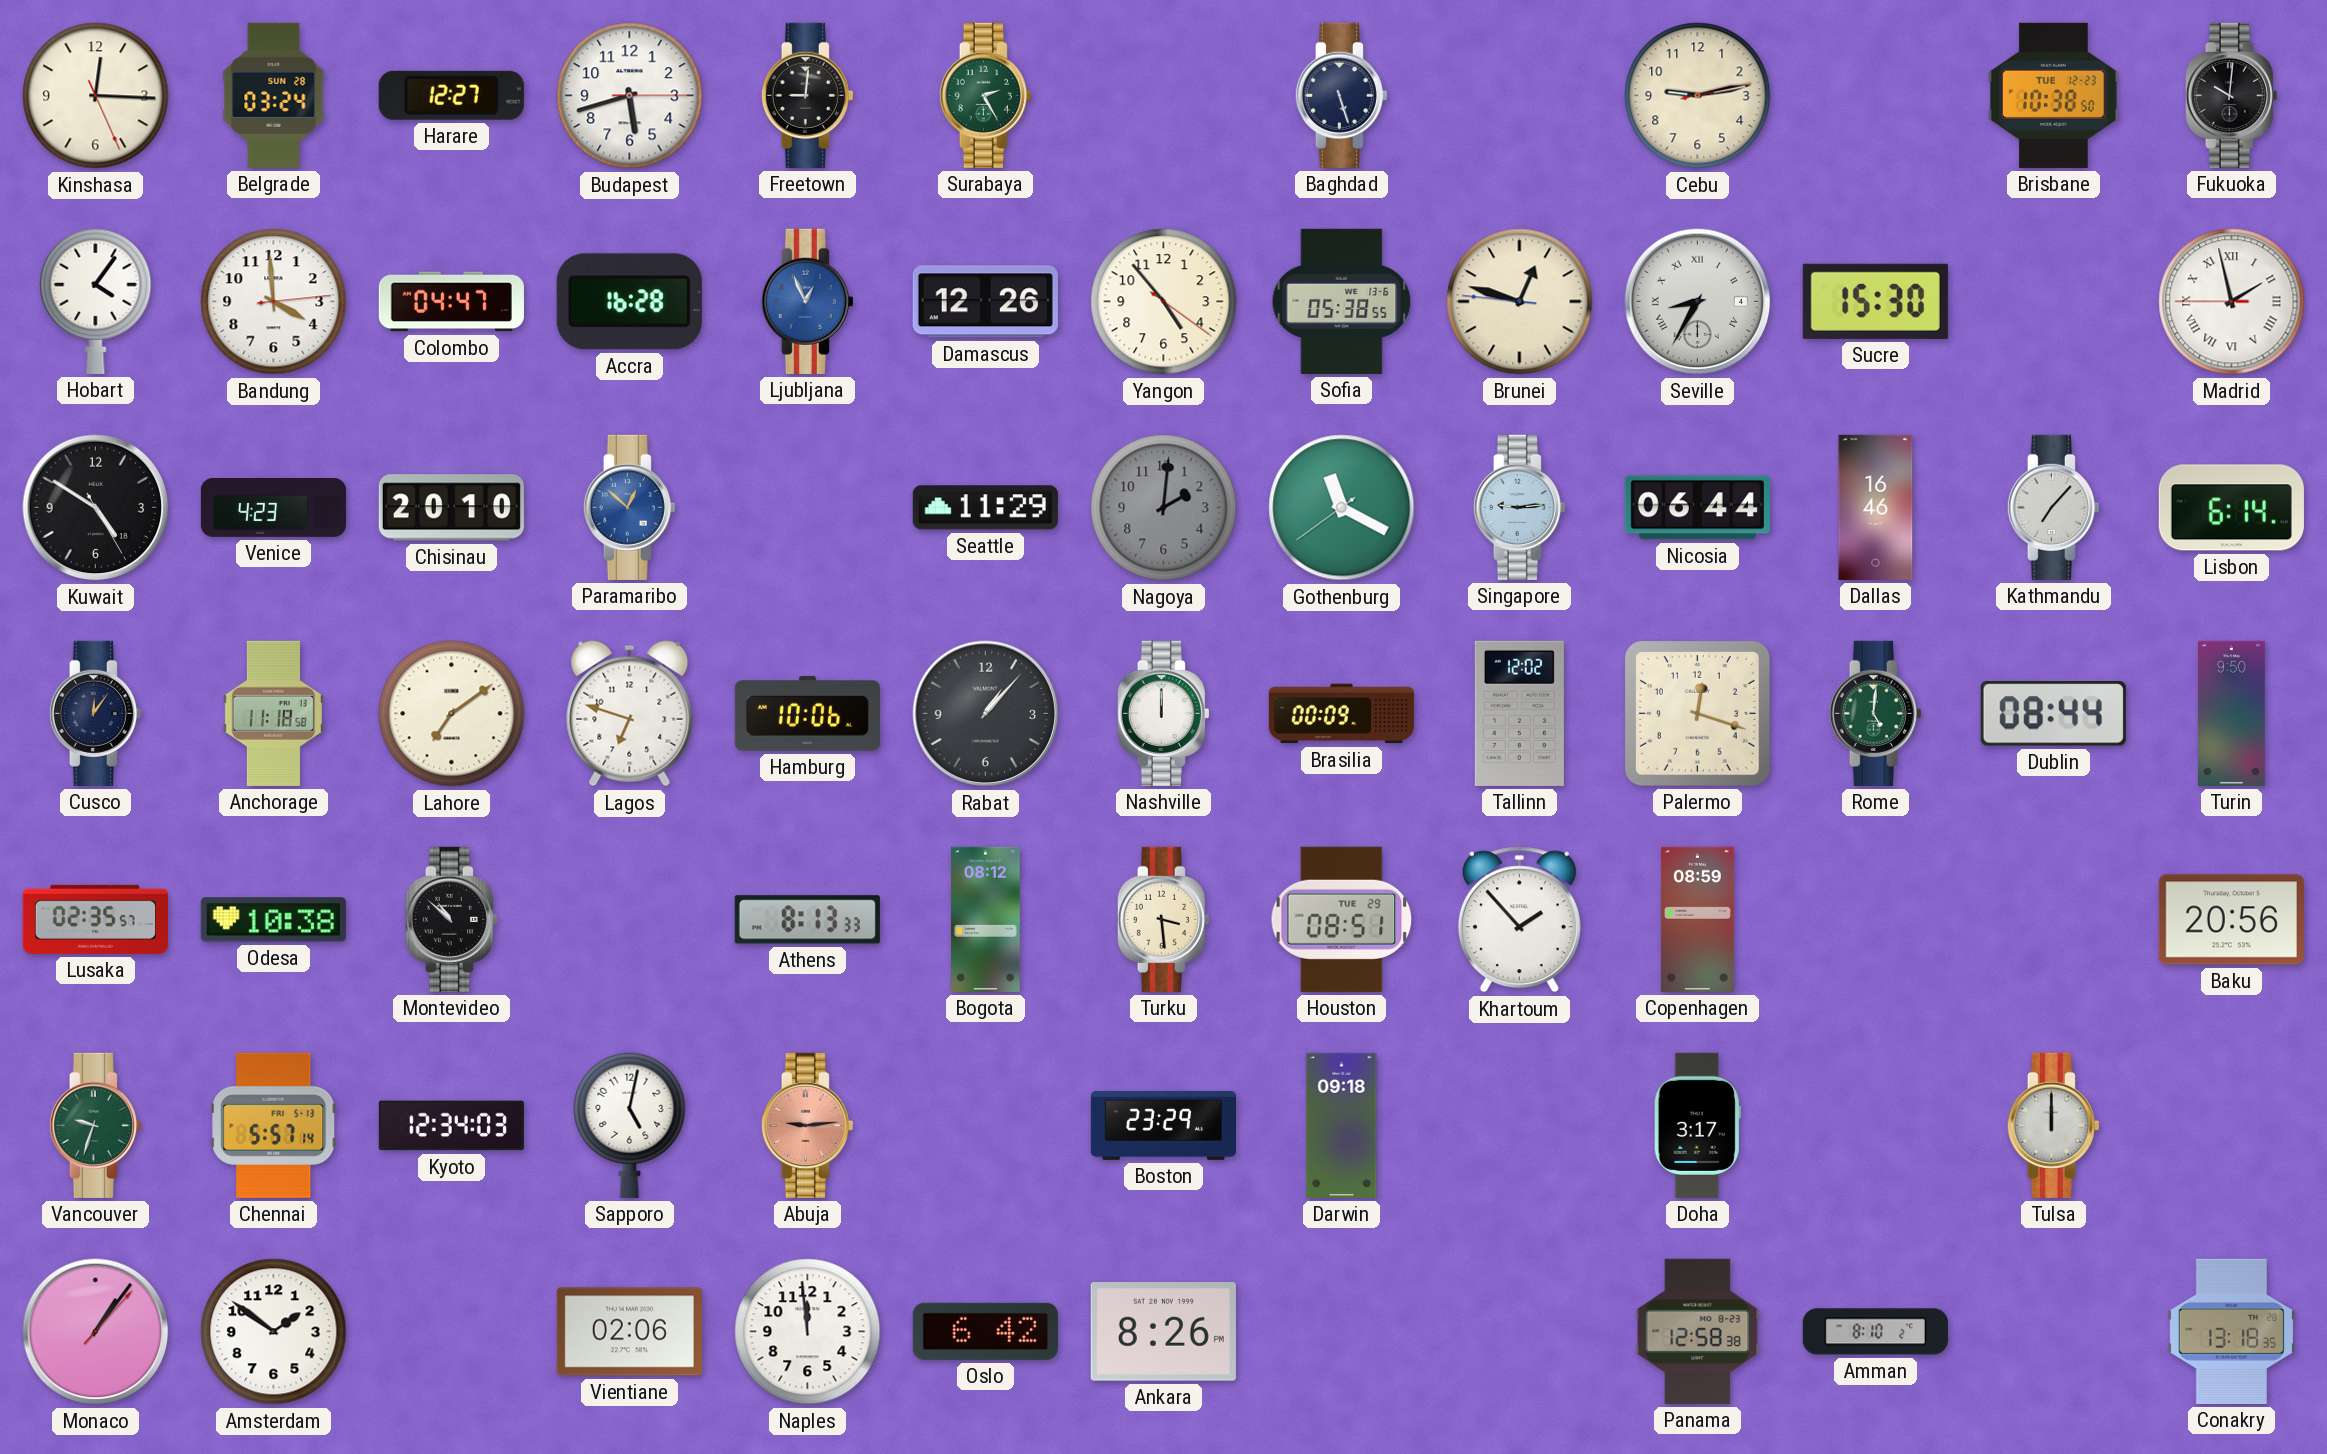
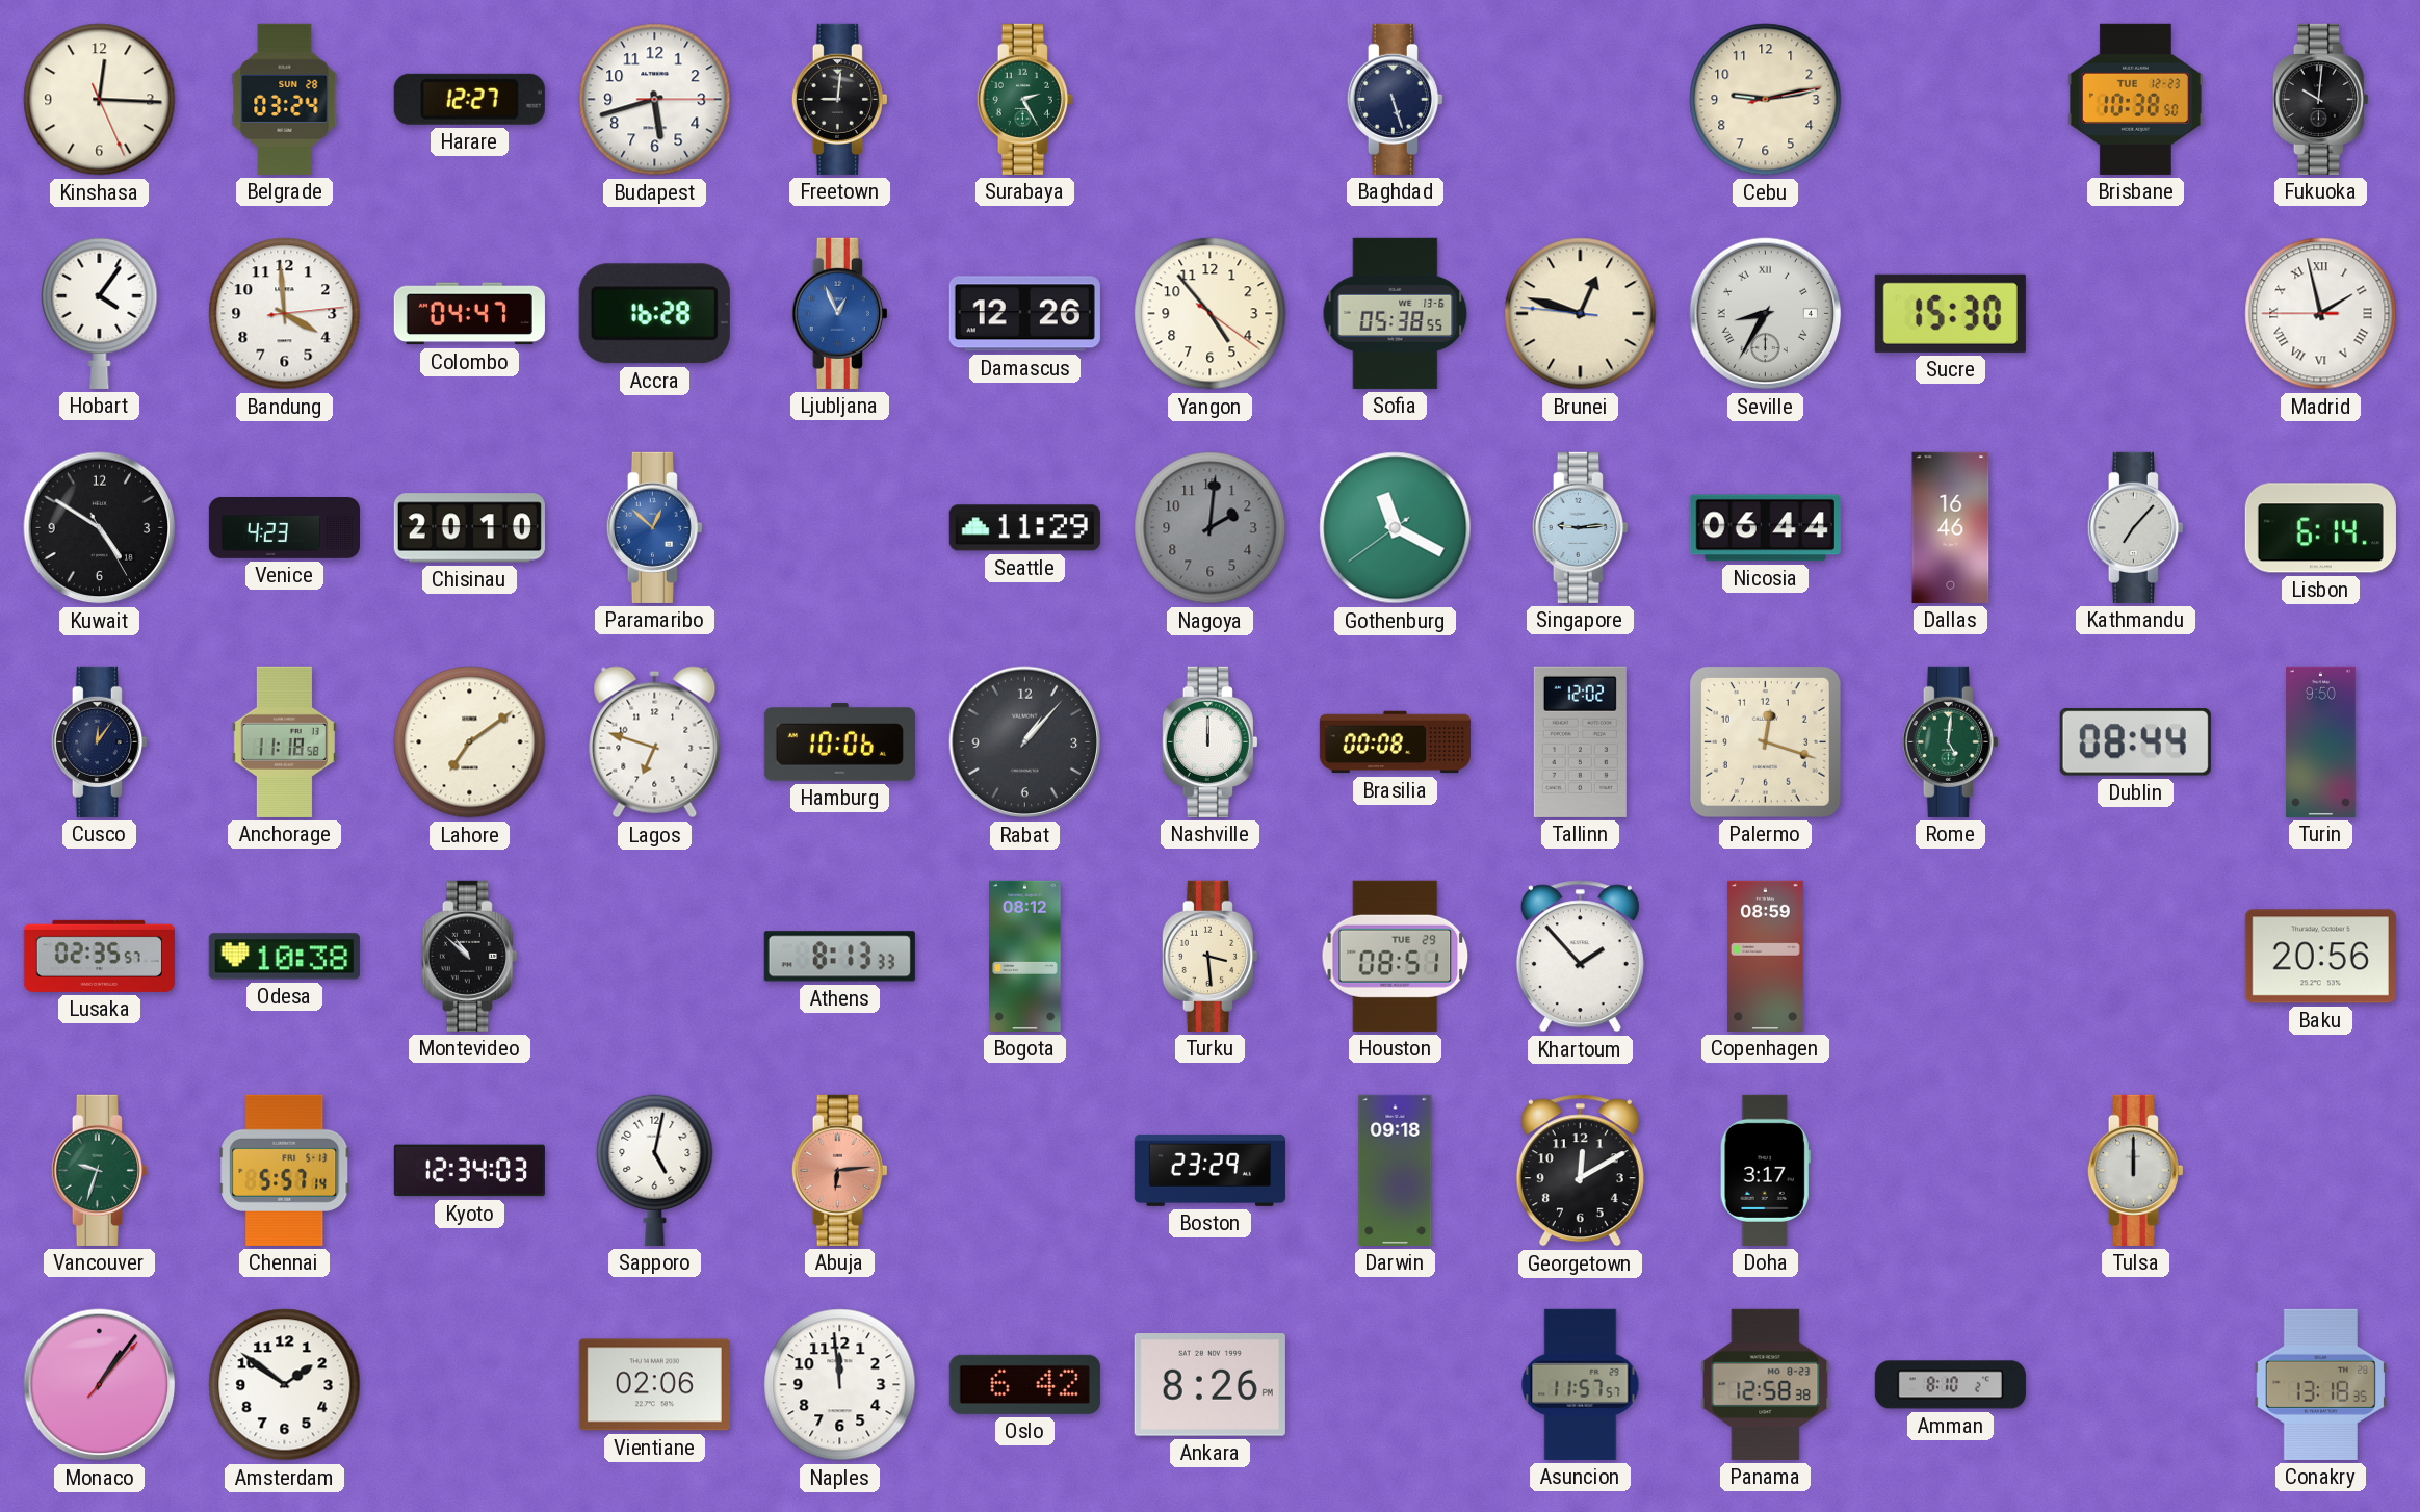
Brasilia: 00:09 -> 00:08
Abuja: 9:14 -> 6:14
Georgetown: none -> 12:10
Asuncion: none -> 11:57
